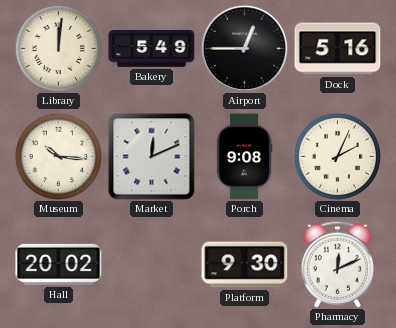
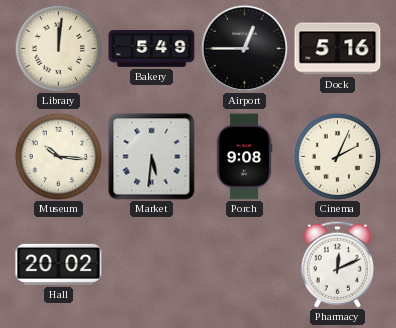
Market: 12:11 -> 5:31
Platform: 9:30 -> none
